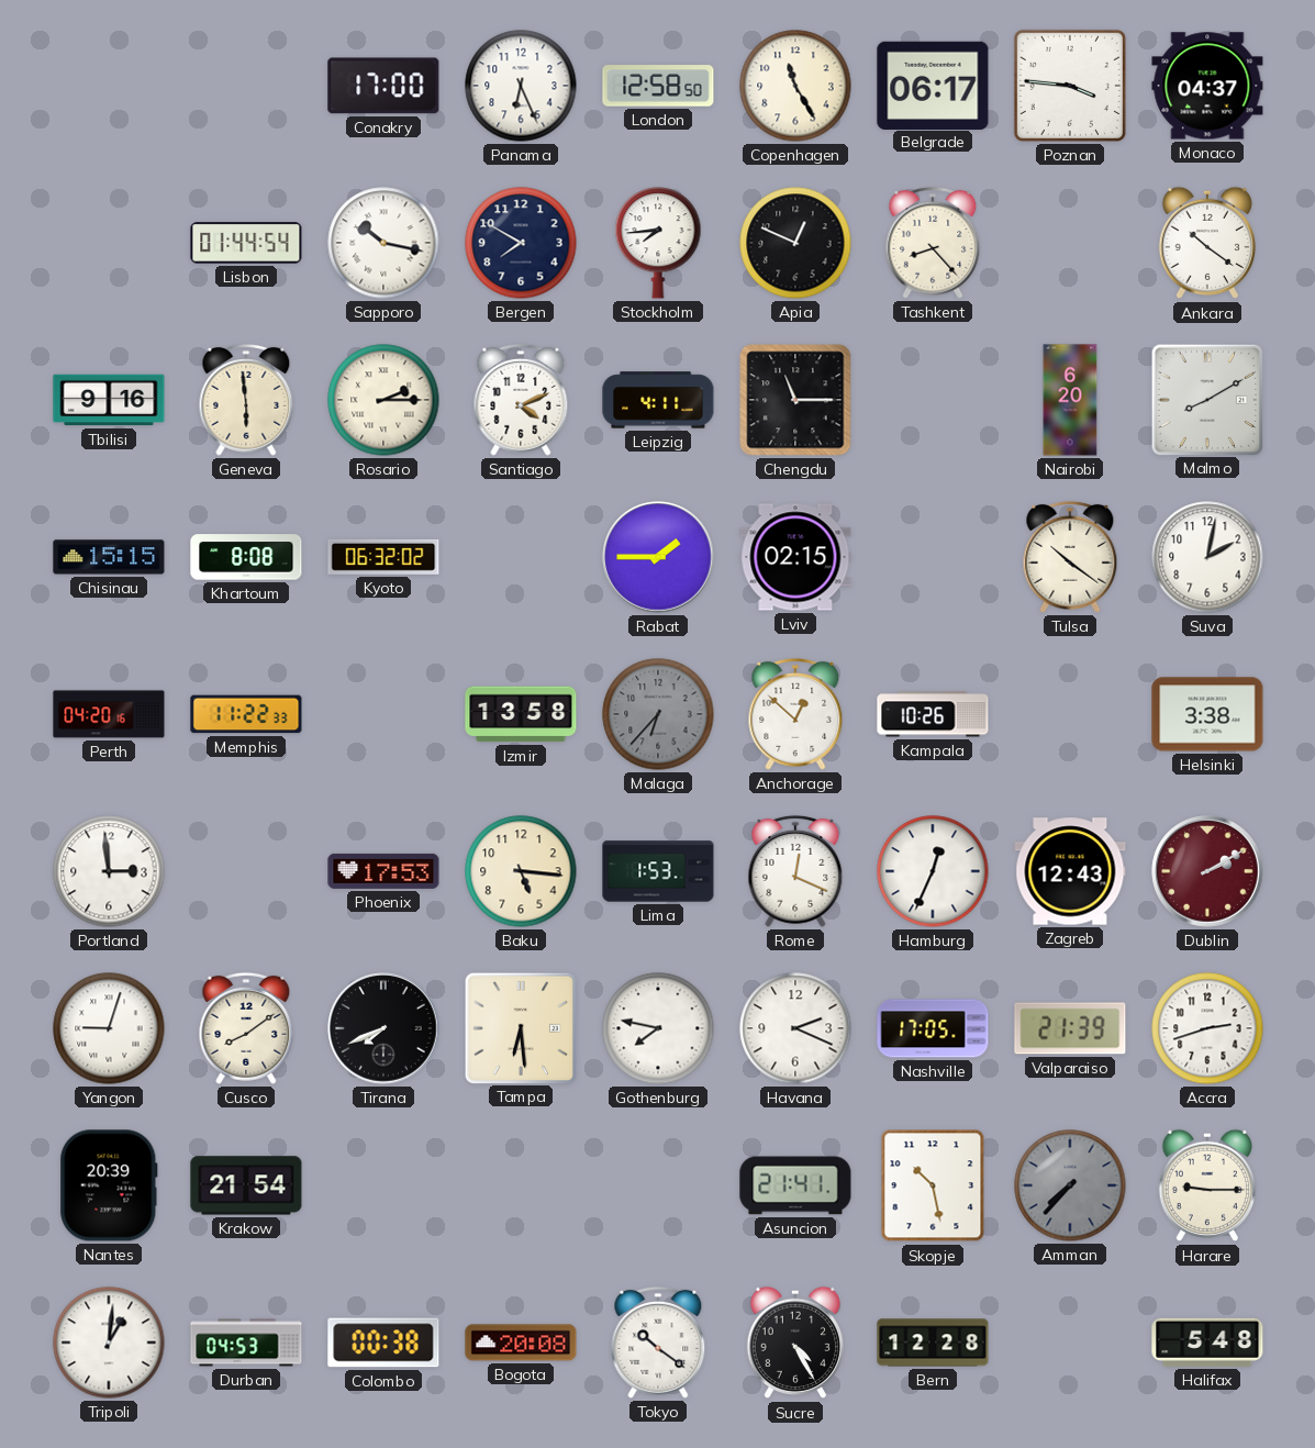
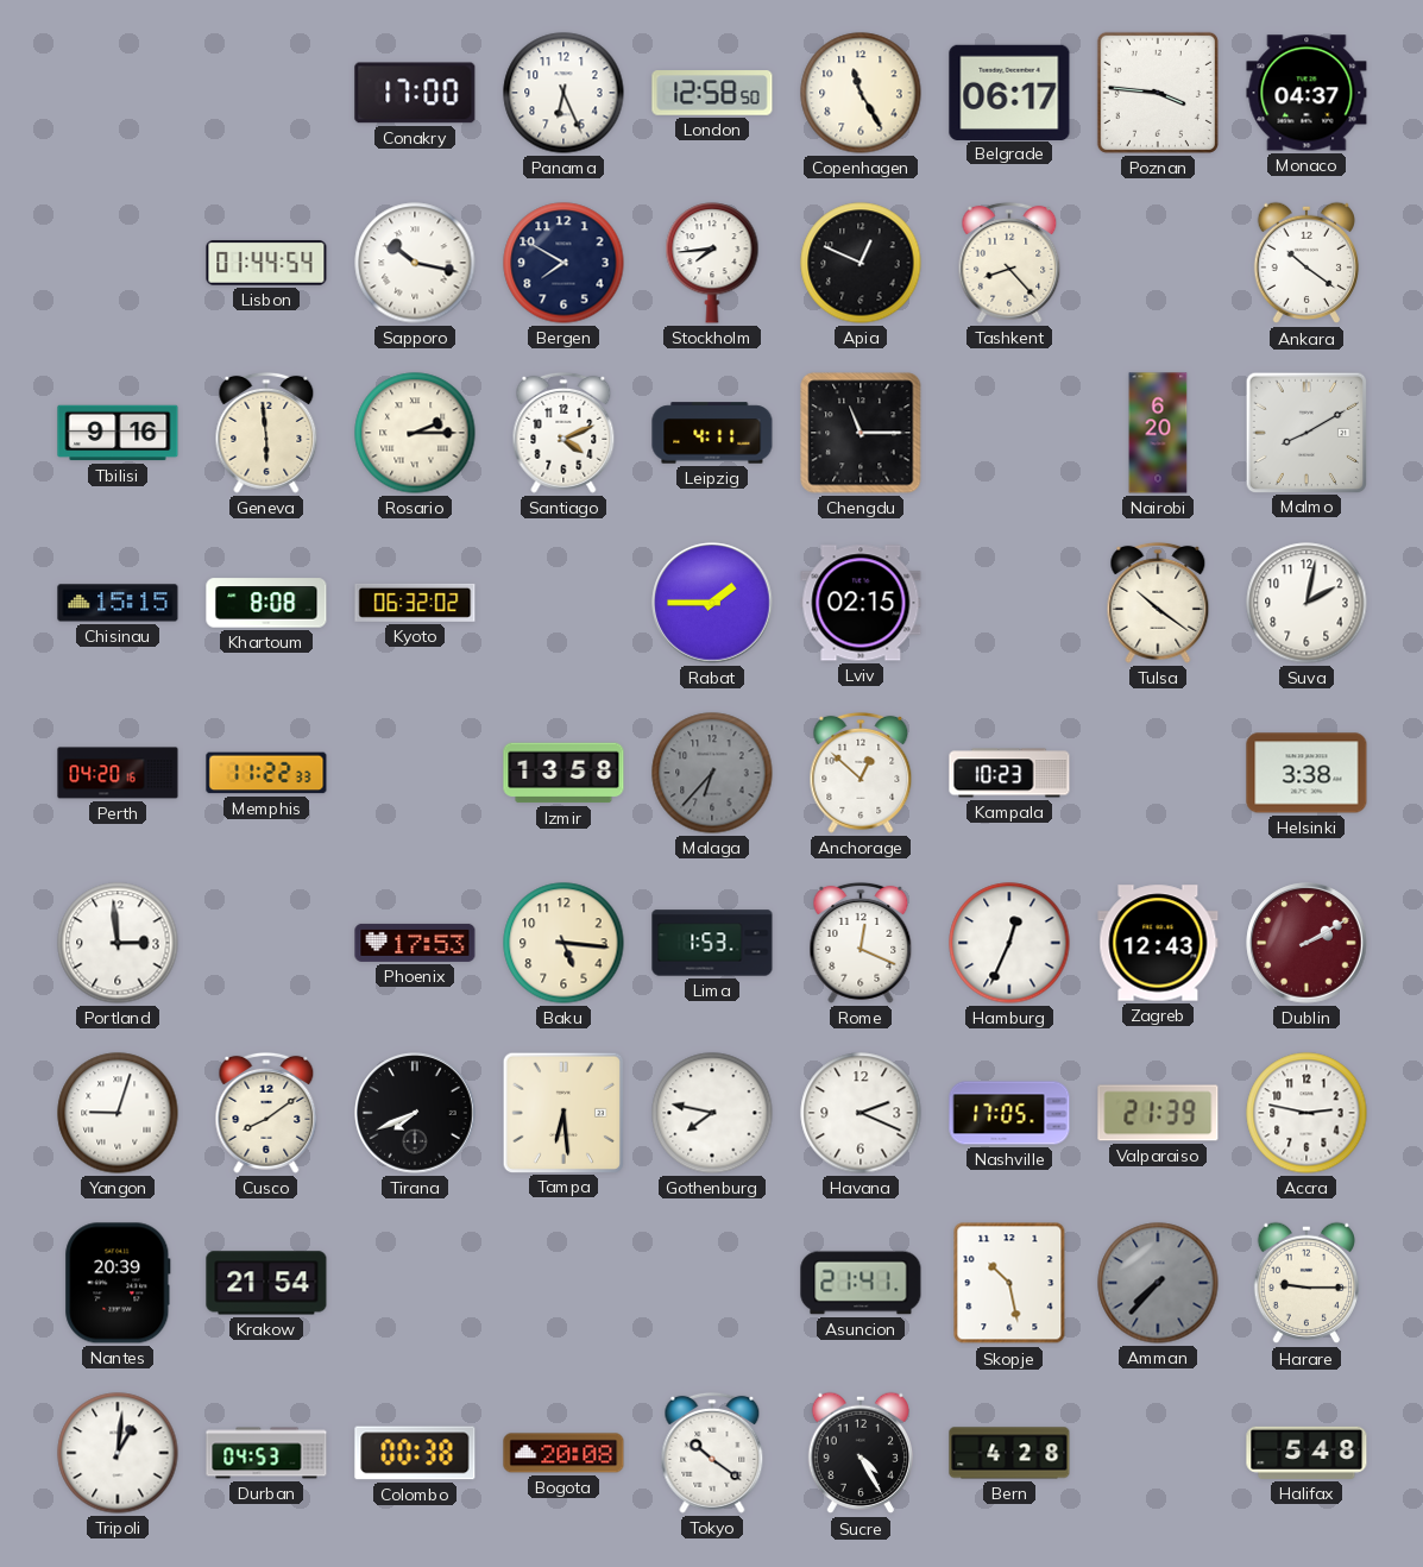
Kampala: 10:26 -> 10:23
Accra: 2:42 -> 2:47
Bern: 12:28 -> 4:28
